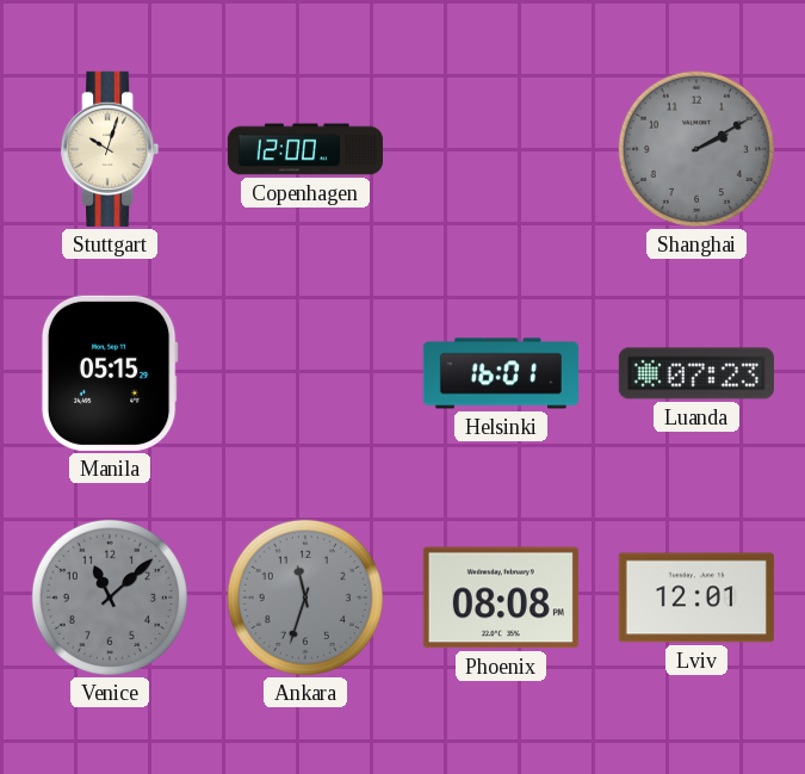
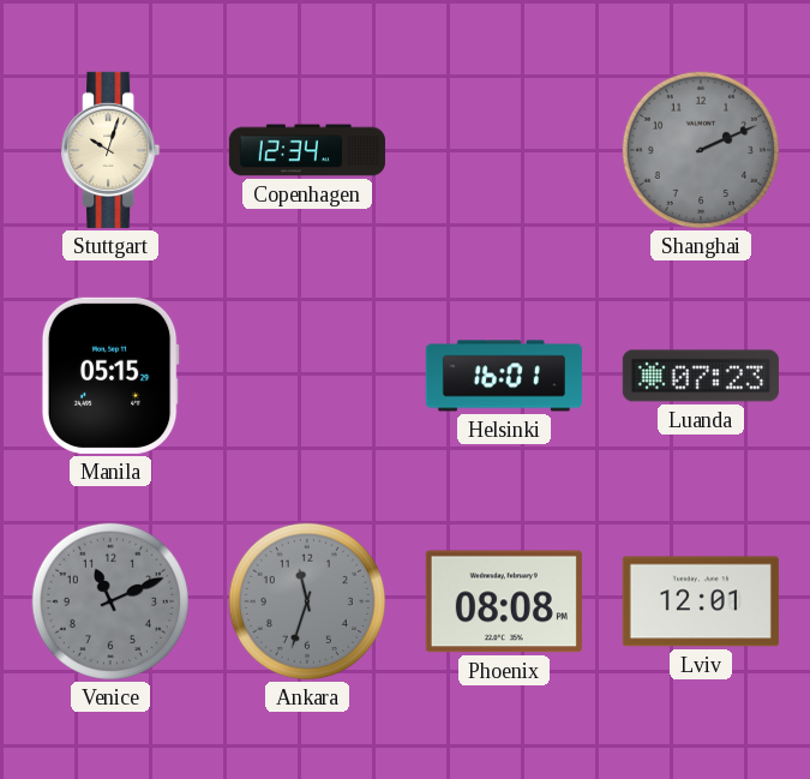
Copenhagen: 12:00 -> 12:34
Shanghai: 2:10 -> 2:11
Venice: 11:08 -> 11:11
